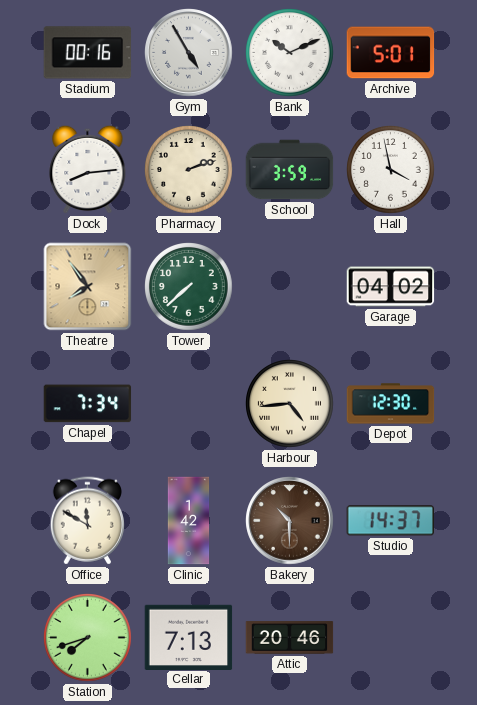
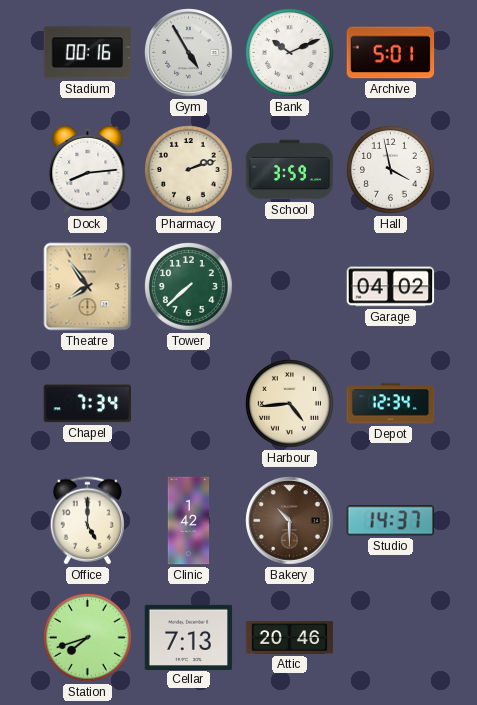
Depot: 12:30 -> 12:34
Office: 11:50 -> 5:00
